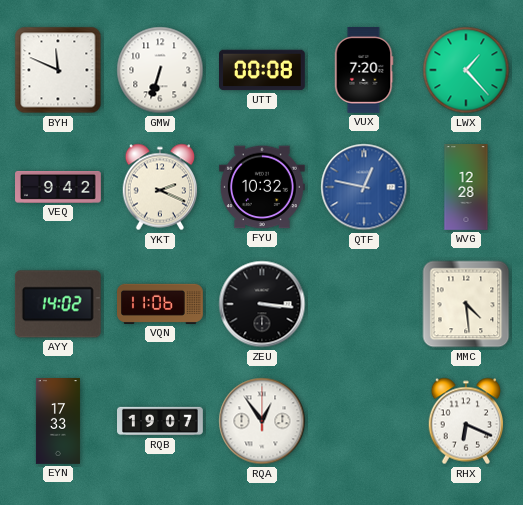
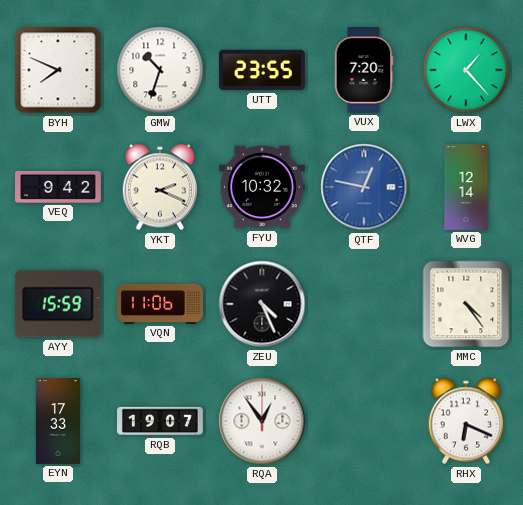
BYH: 11:49 -> 7:49
GMW: 6:33 -> 10:33
UTT: 00:08 -> 23:55
WVG: 12:28 -> 12:14
AYY: 14:02 -> 15:59
ZEU: 3:16 -> 4:26
MMC: 4:29 -> 4:24
